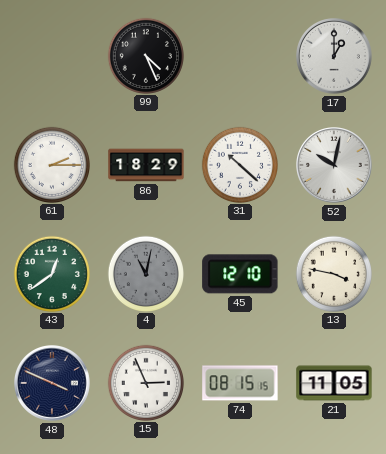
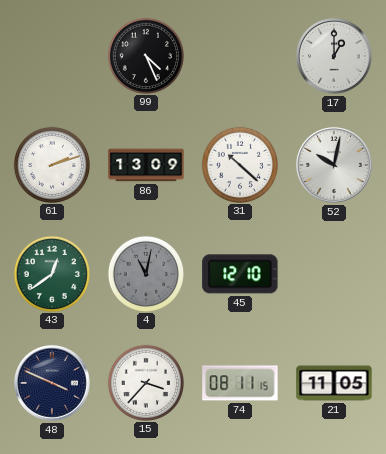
61: 2:15 -> 2:12
86: 18:29 -> 13:09
13: 3:47 -> none
15: 2:56 -> 3:37
74: 08:15 -> 08:11
